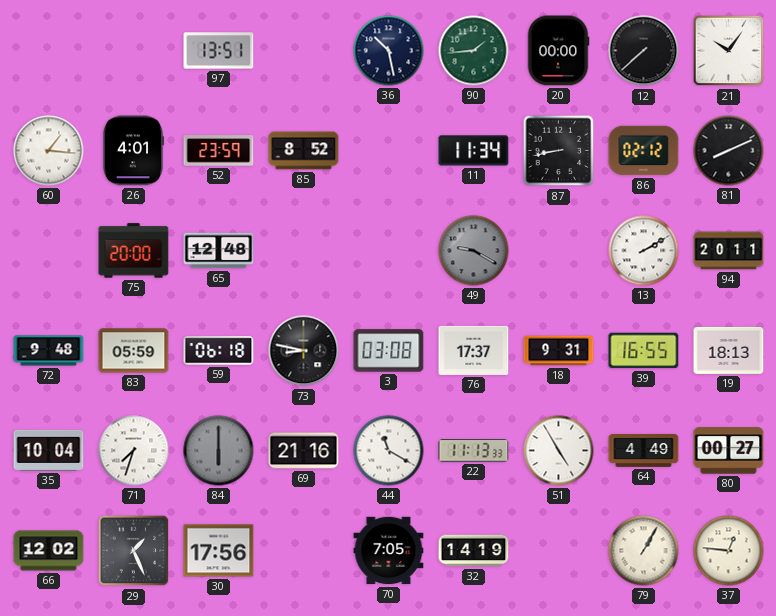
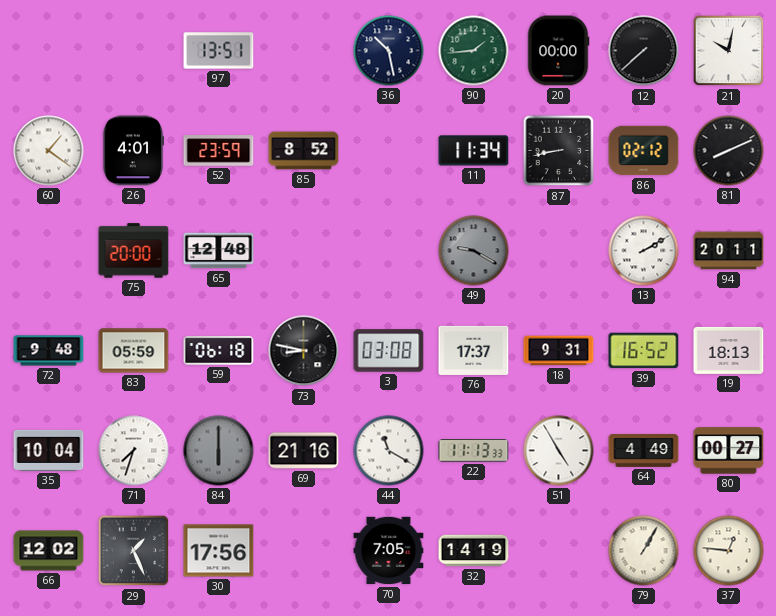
21: 10:06 -> 10:02
60: 1:16 -> 1:21
39: 16:55 -> 16:52
